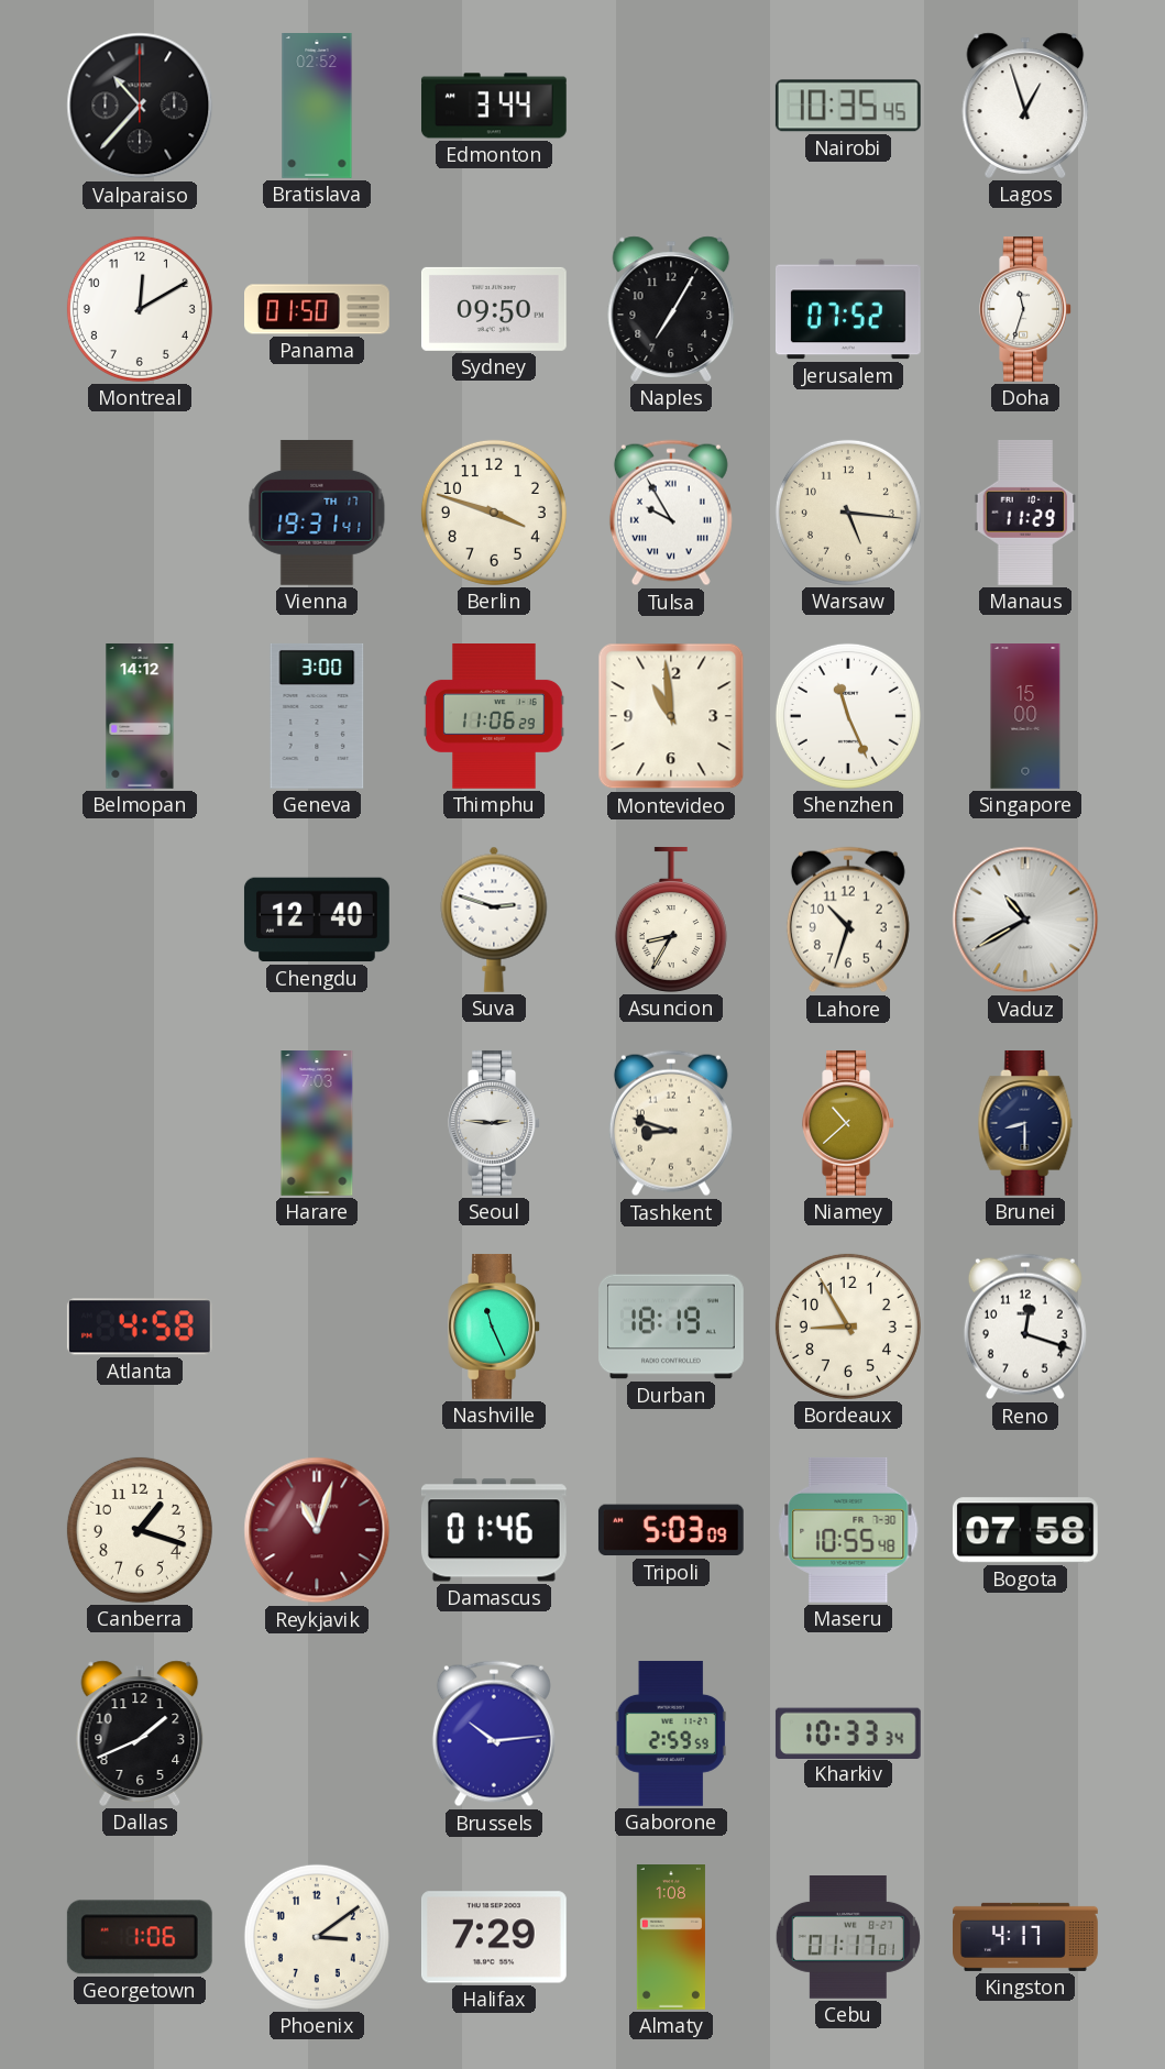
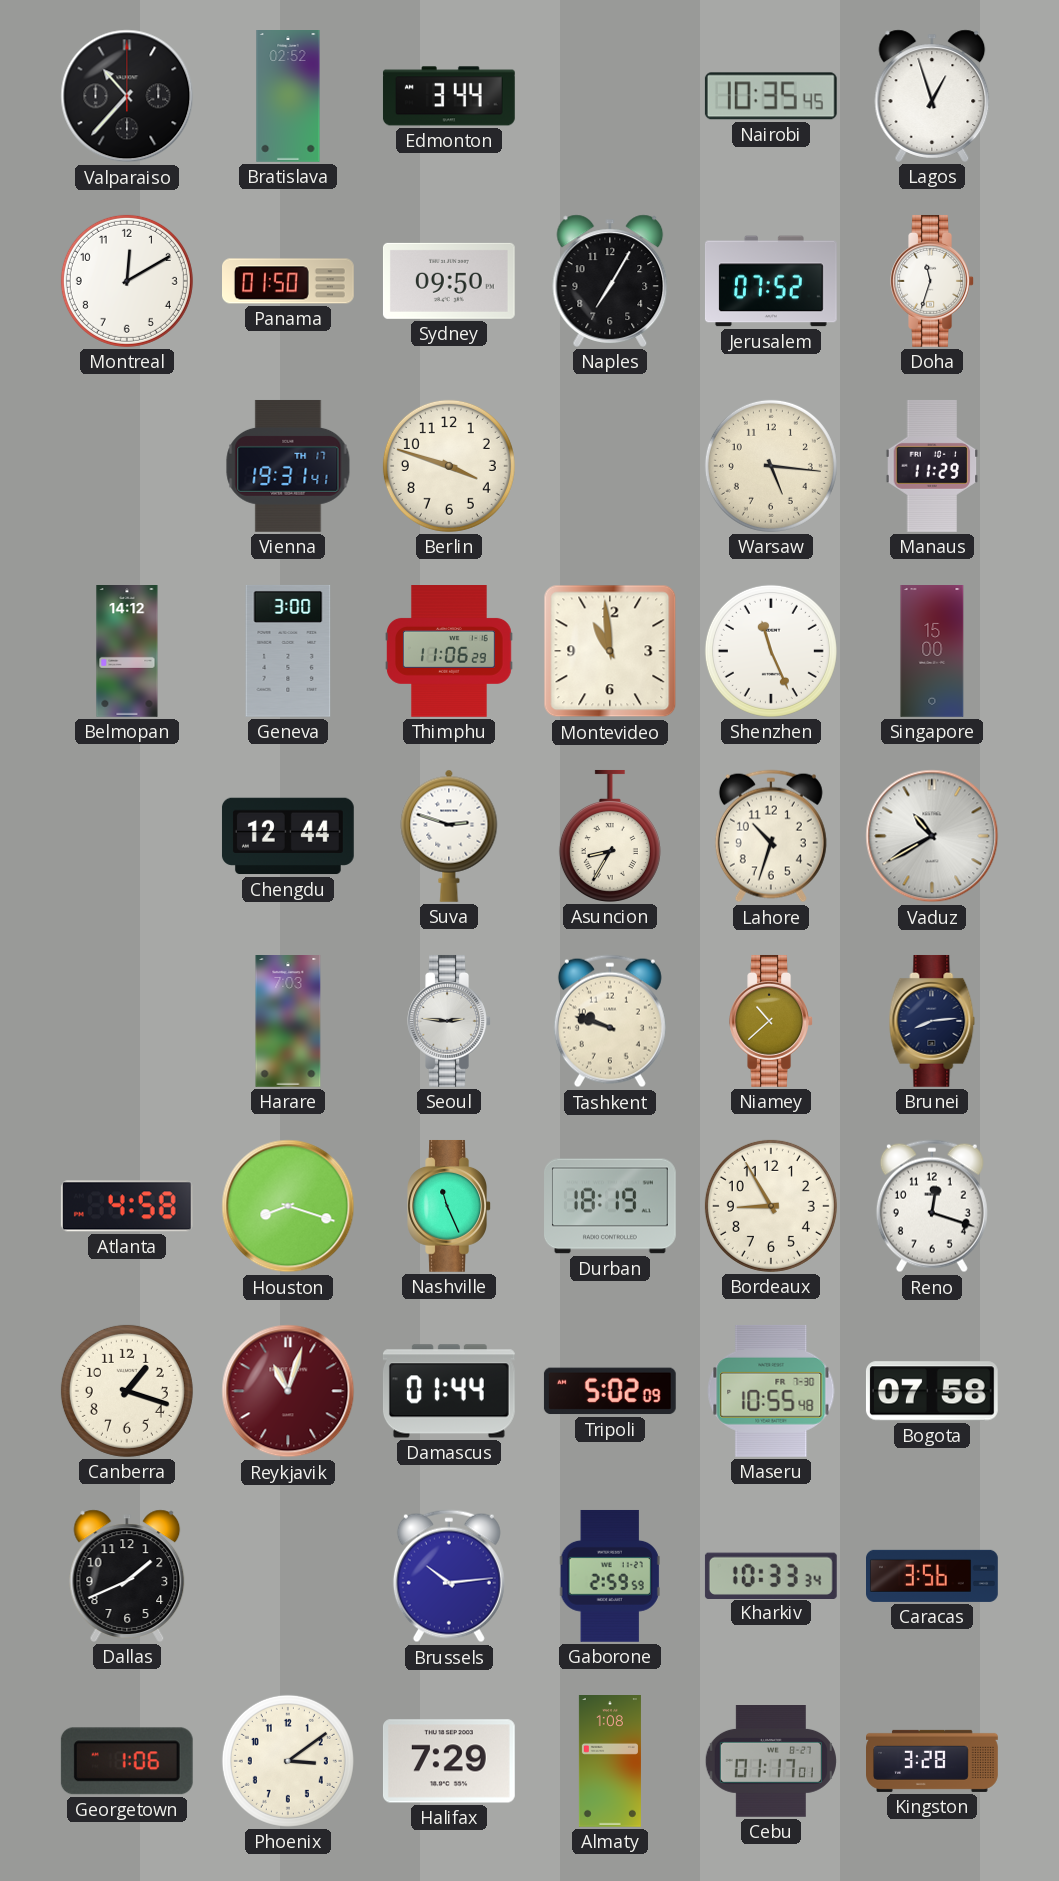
Tulsa: 9:55 -> none
Chengdu: 12:40 -> 12:44
Tashkent: 8:48 -> 9:48
Brunei: 8:30 -> 8:14
Houston: none -> 8:18
Damascus: 01:46 -> 01:44
Tripoli: 5:03 -> 5:02
Caracas: none -> 3:56
Kingston: 4:17 -> 3:28
